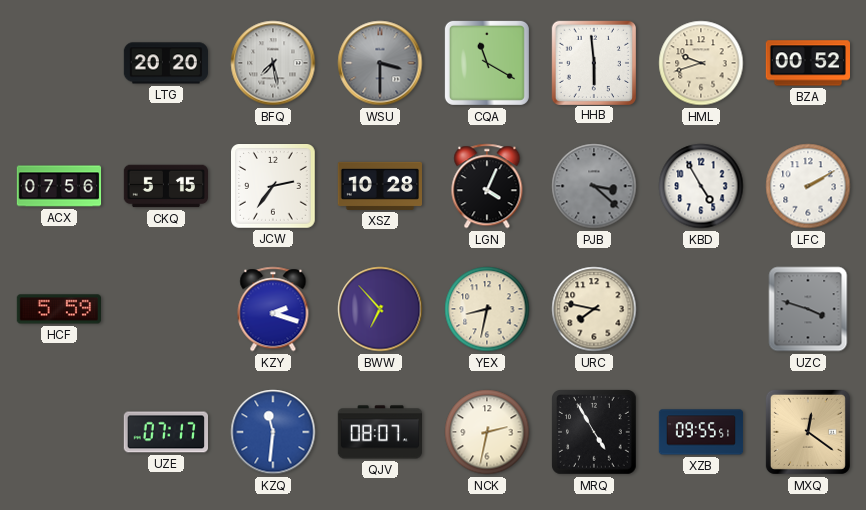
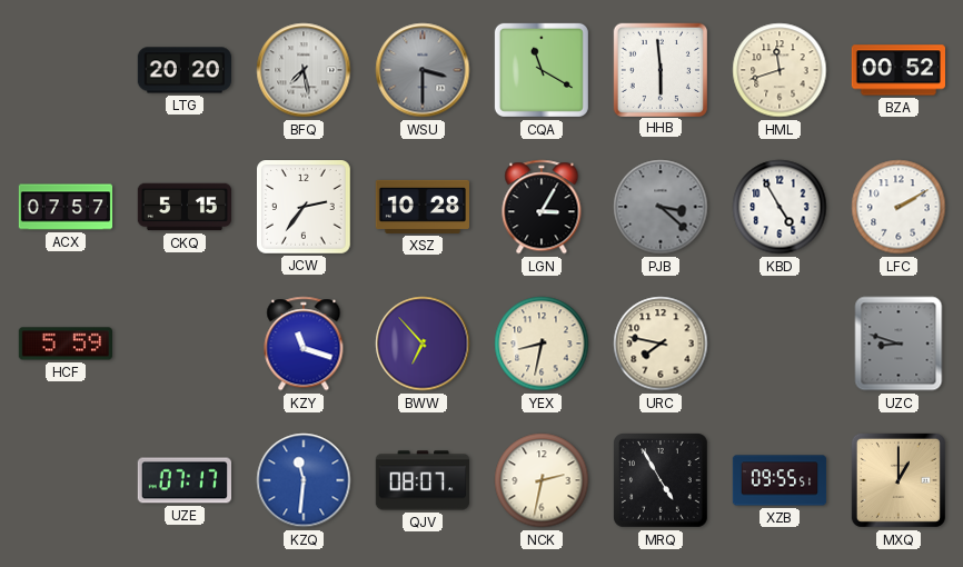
HML: 9:42 -> 11:42
ACX: 07:56 -> 07:57
LGN: 4:04 -> 3:05
KZY: 2:18 -> 11:18
UZC: 3:48 -> 8:48
MXQ: 12:21 -> 1:00
